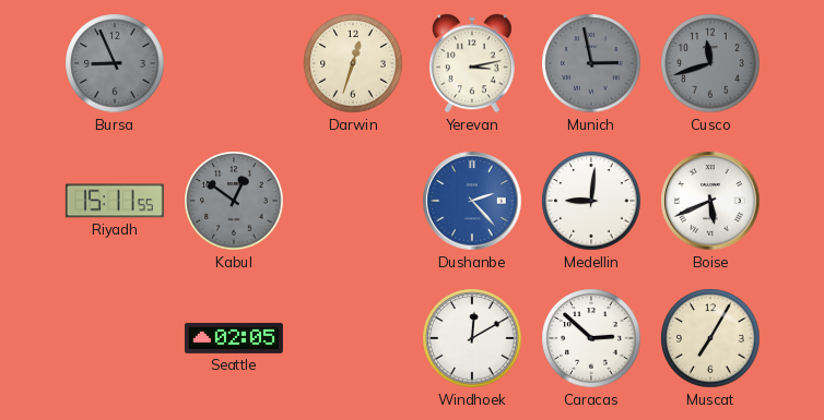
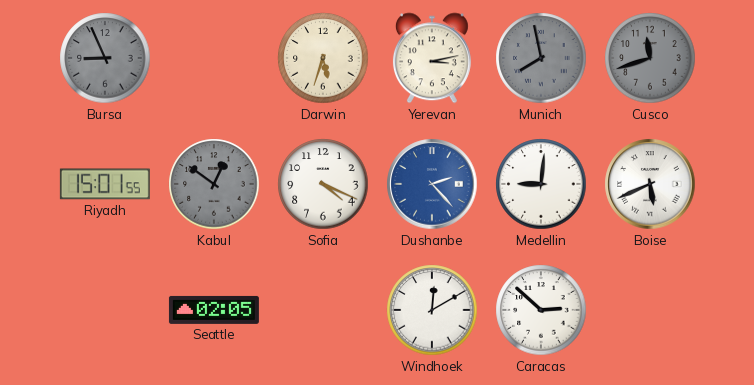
Darwin: 12:33 -> 5:33
Munich: 2:58 -> 7:58
Riyadh: 15:11 -> 15:01
Sofia: none -> 4:19
Muscat: 7:05 -> none
